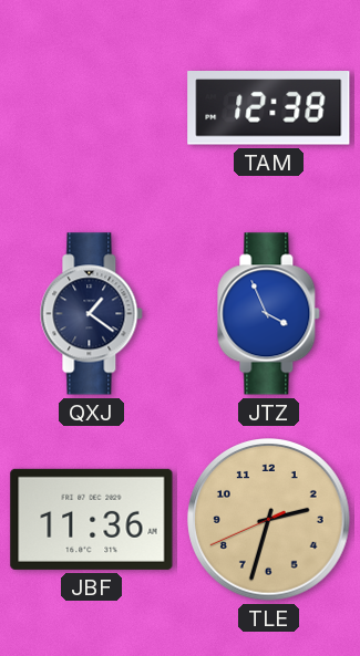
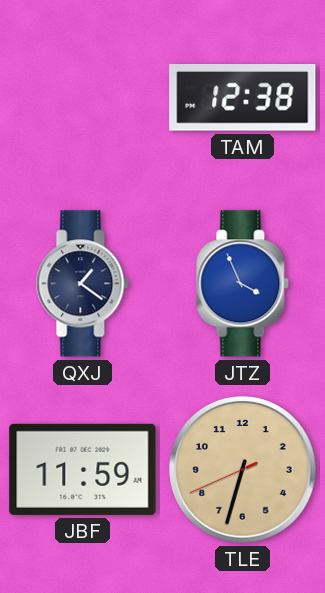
JBF: 11:36 -> 11:59
TLE: 2:32 -> 6:32
